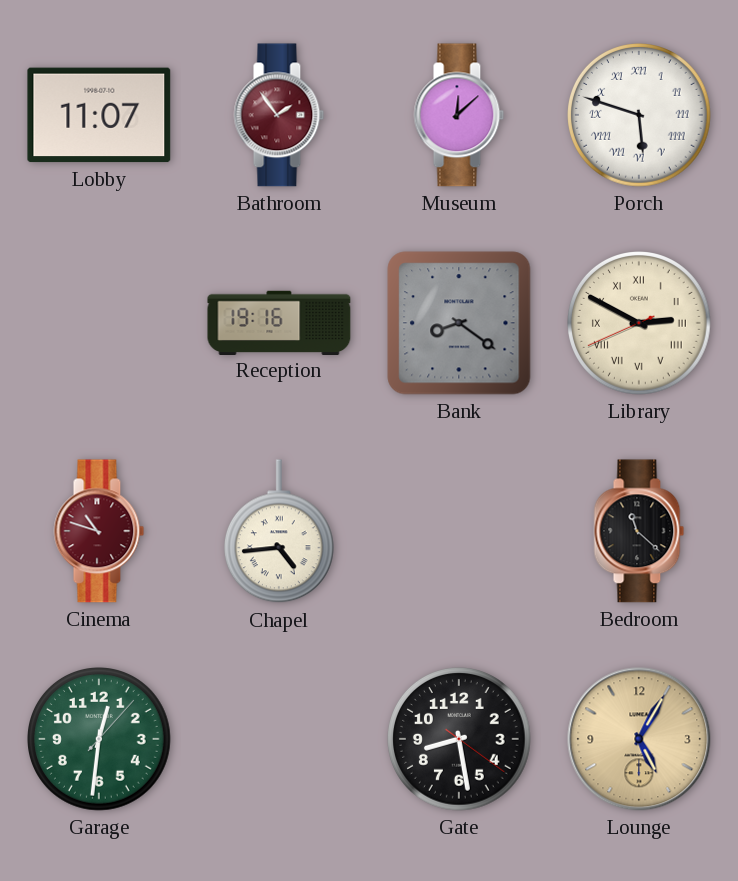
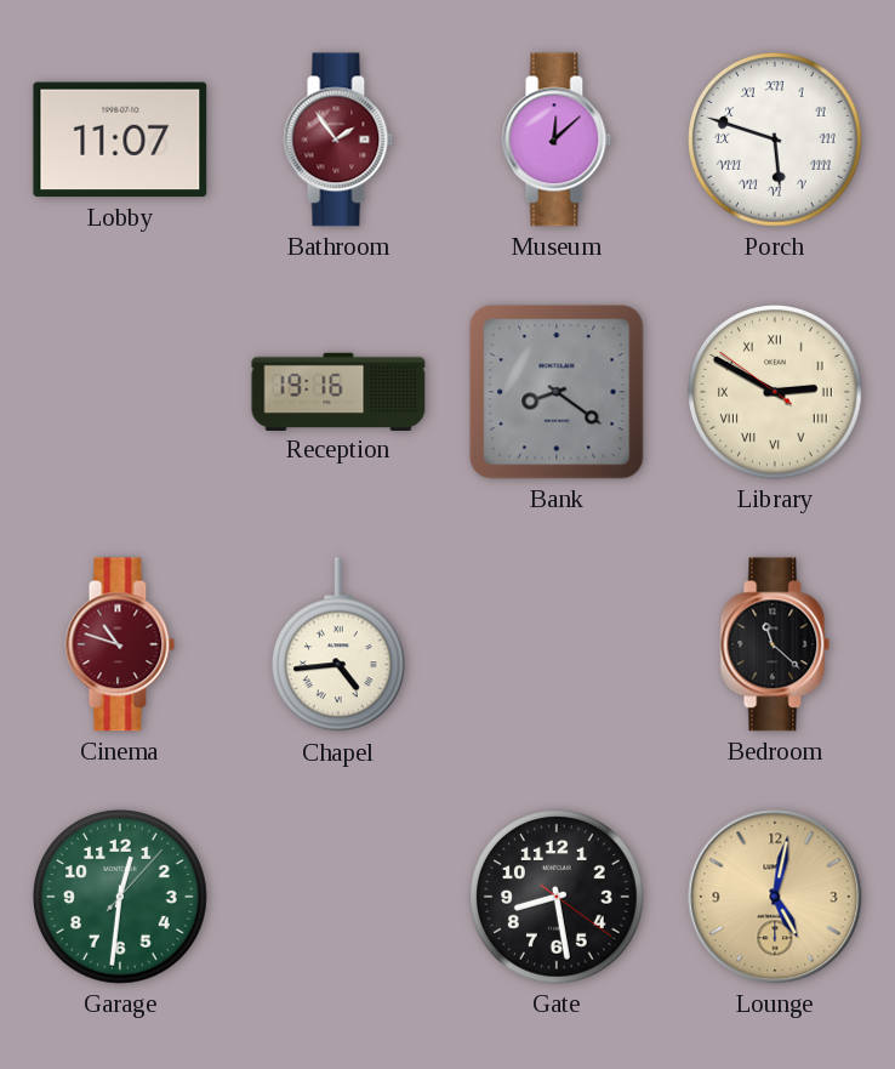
Library: 2:49:41 -> 2:49:51
Lounge: 5:05 -> 5:02
